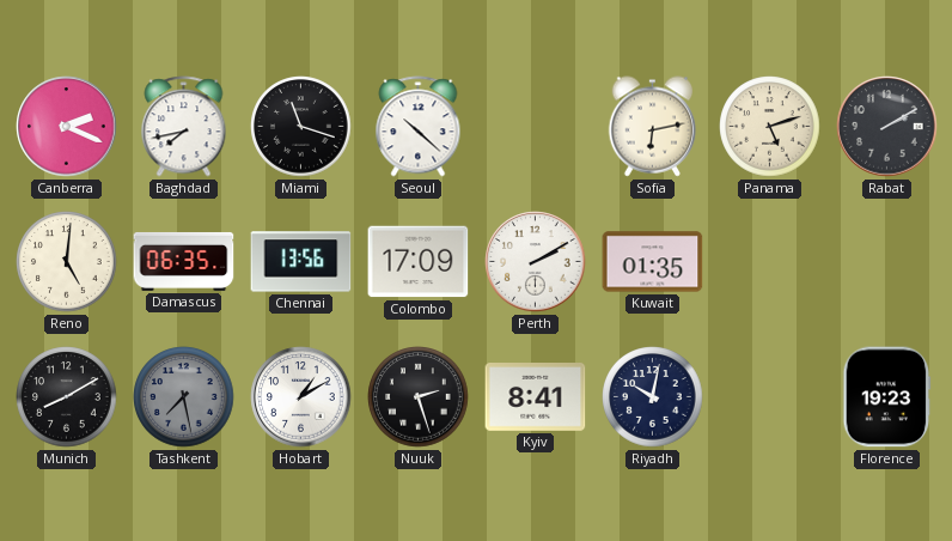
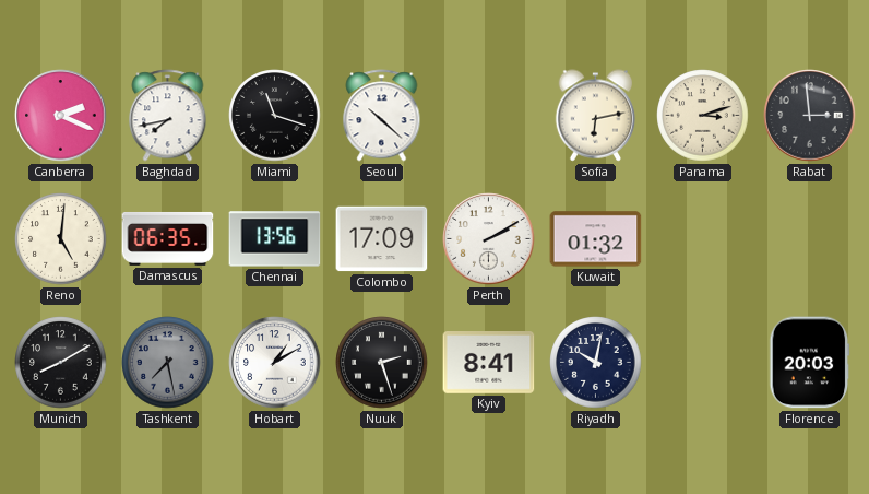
Panama: 5:12 -> 3:12
Rabat: 2:10 -> 2:59
Kuwait: 01:35 -> 01:32
Florence: 19:23 -> 20:03
